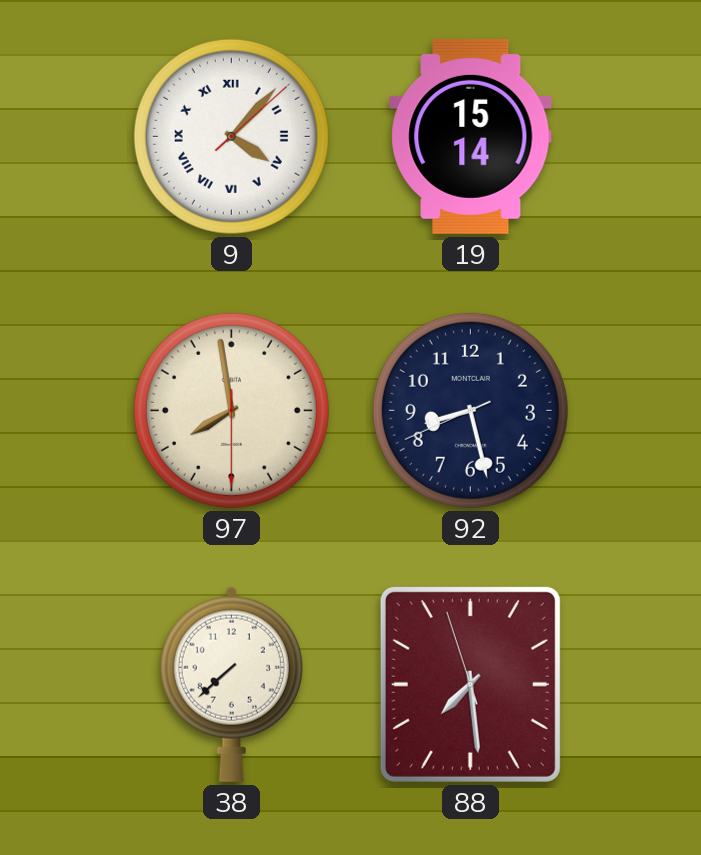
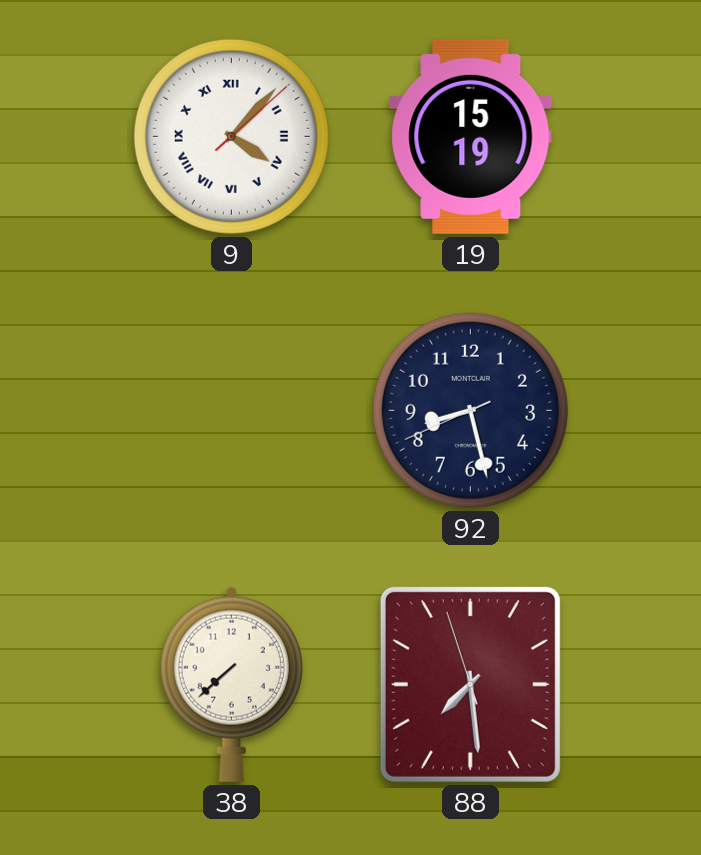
19: 15:14 -> 15:19
97: 7:58 -> none
